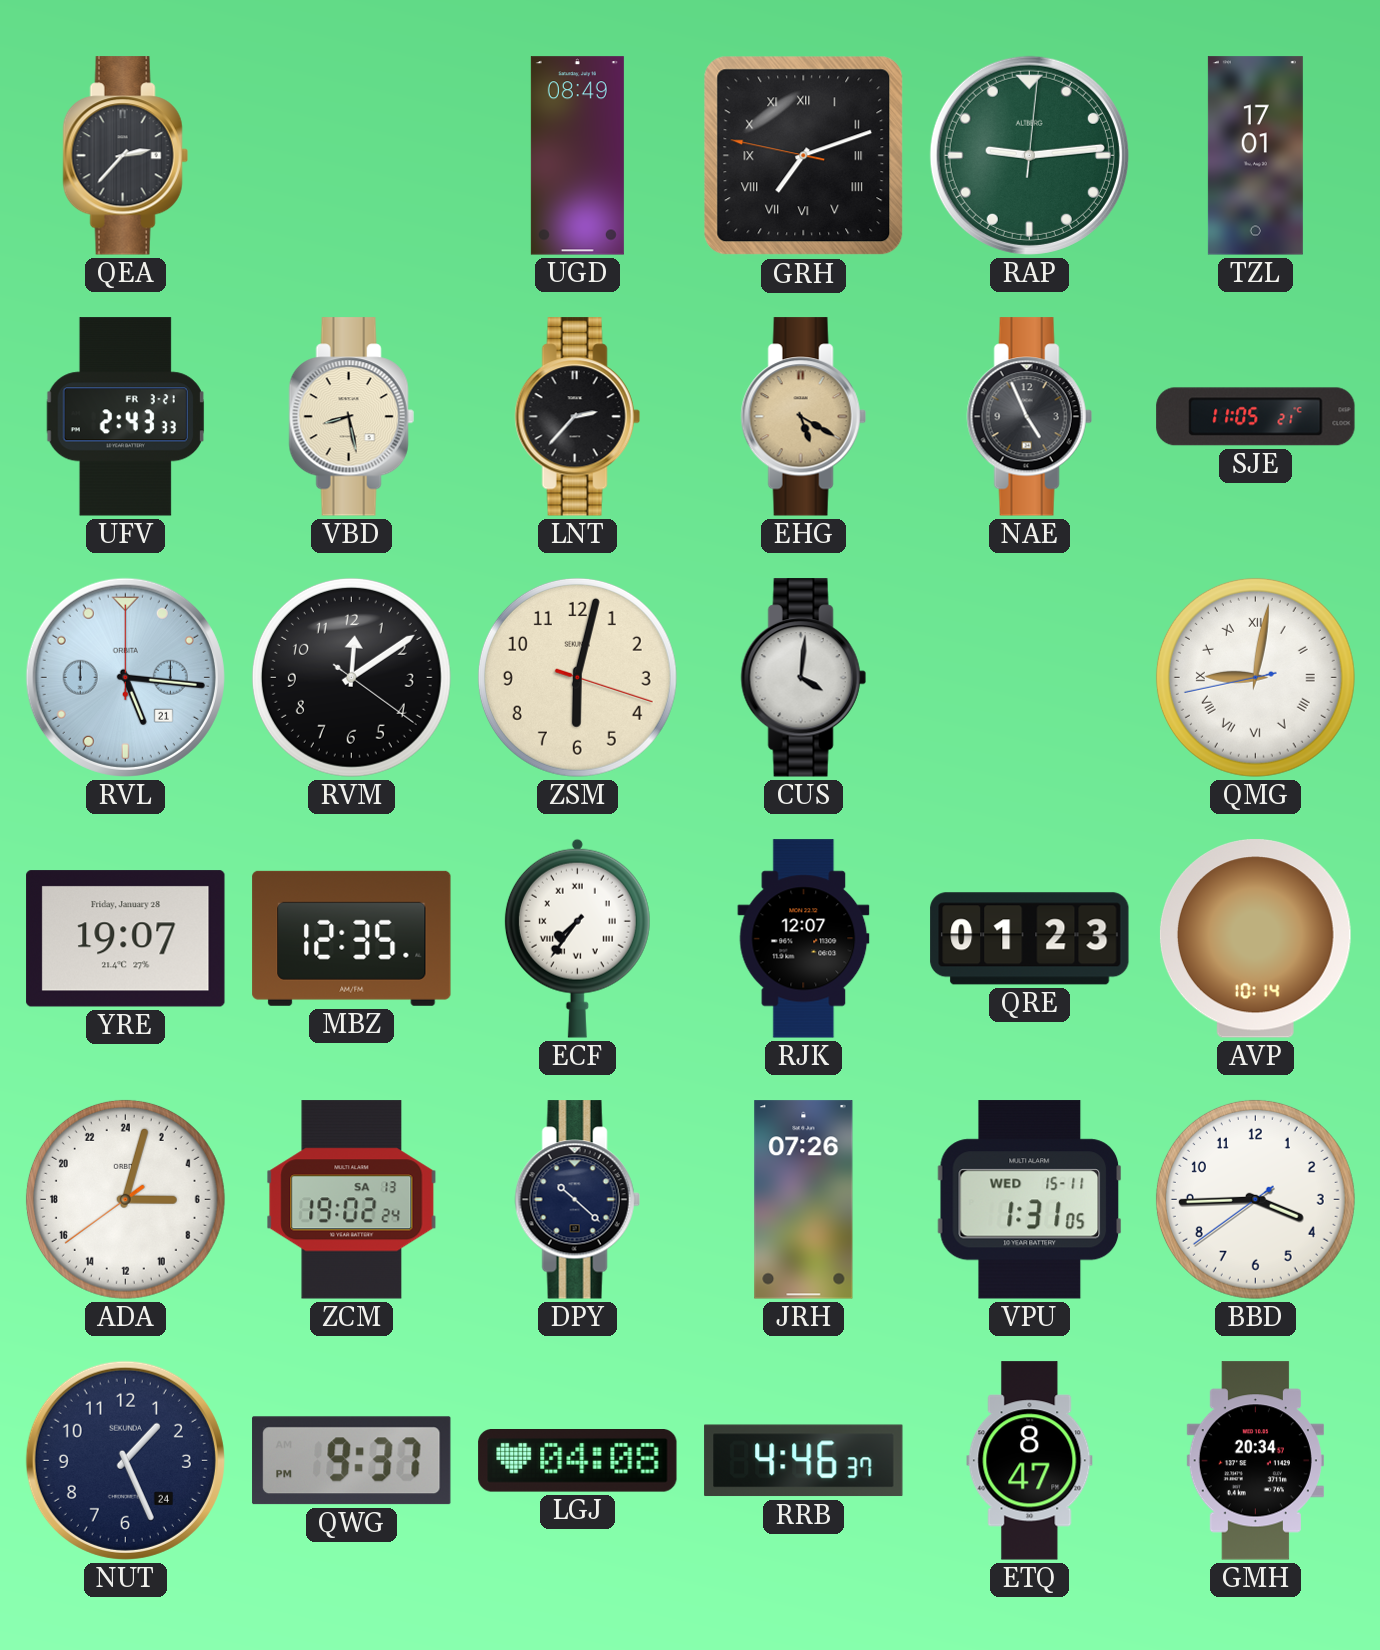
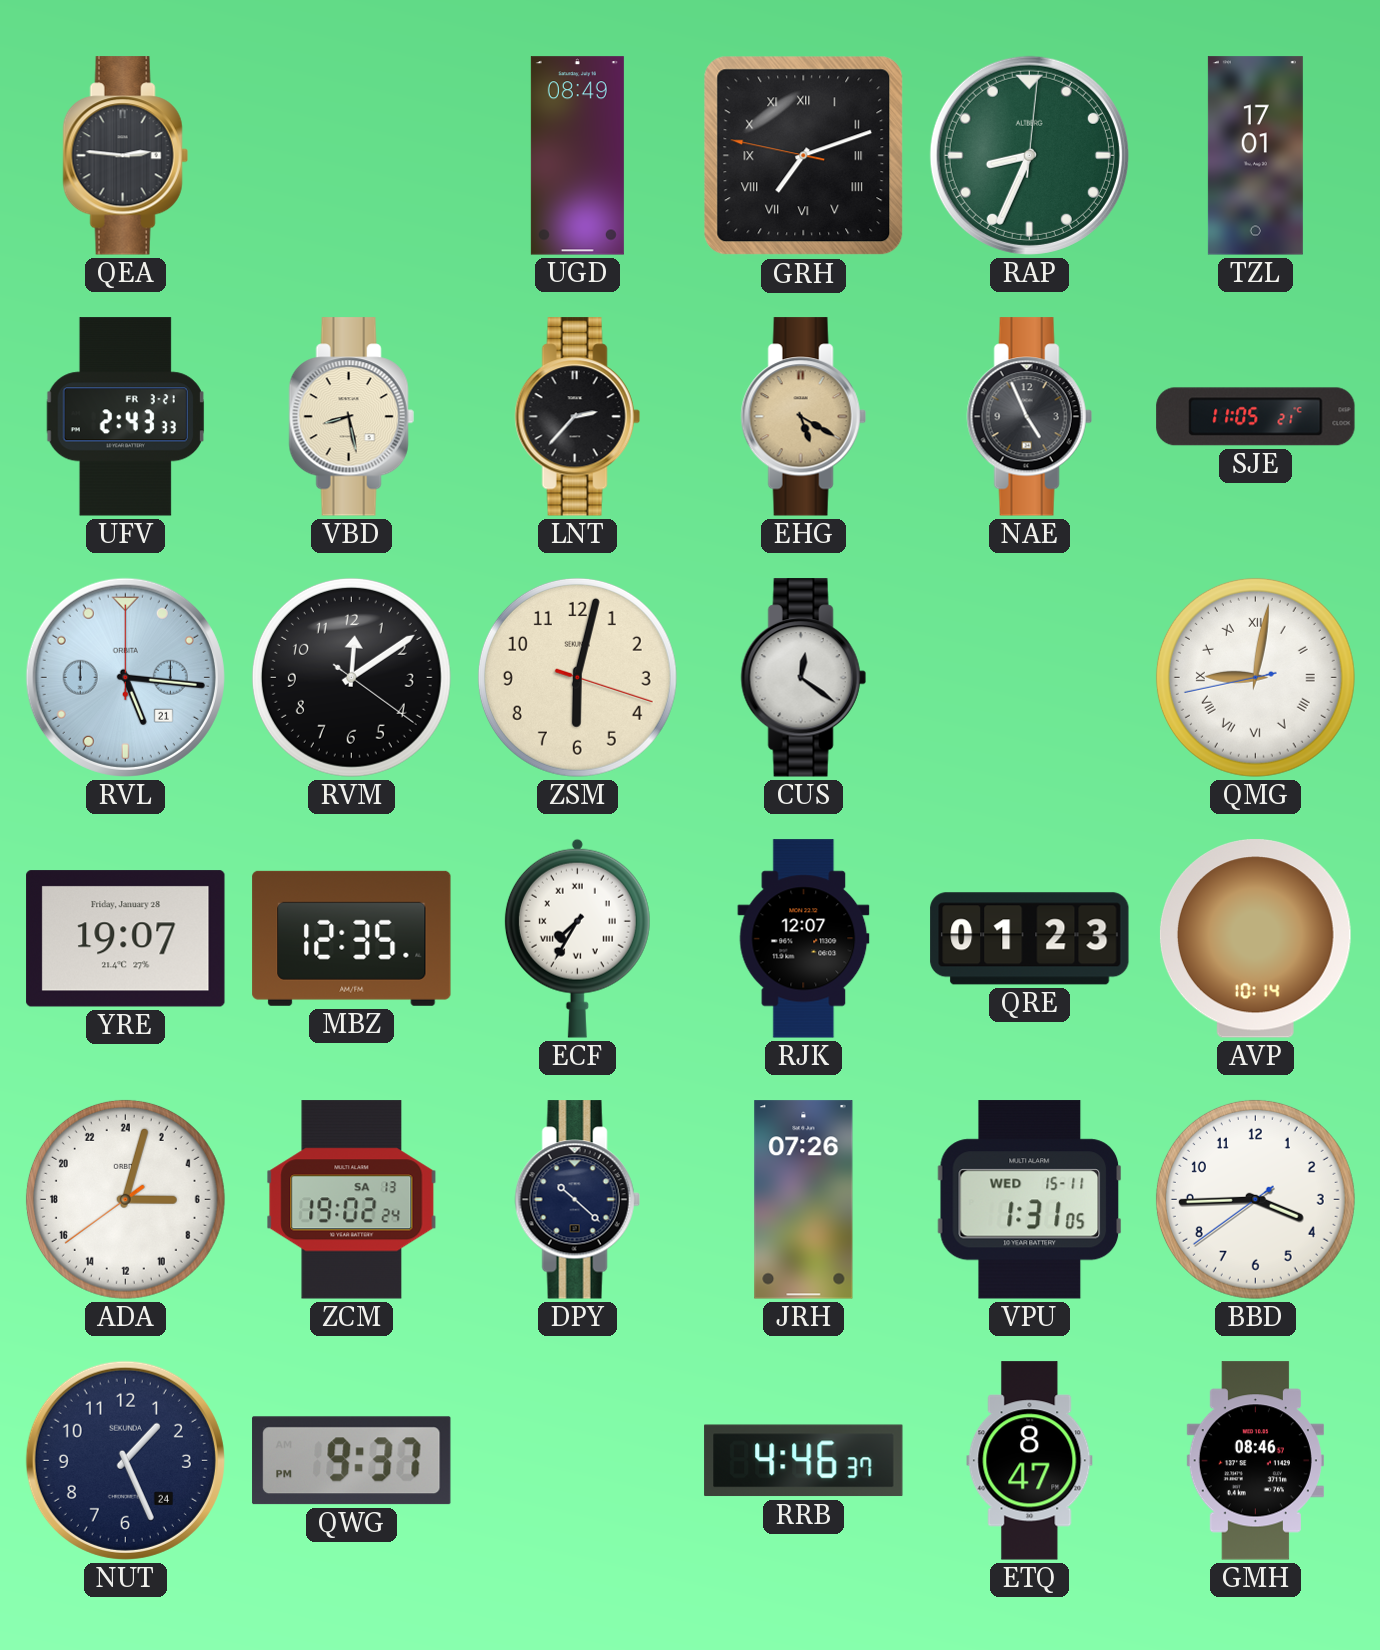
QEA: 2:37 -> 2:46
RAP: 9:14 -> 8:34
CUS: 4:01 -> 12:21
ECF: 7:36 -> 7:35
LGJ: 04:08 -> none
GMH: 20:34 -> 08:46
